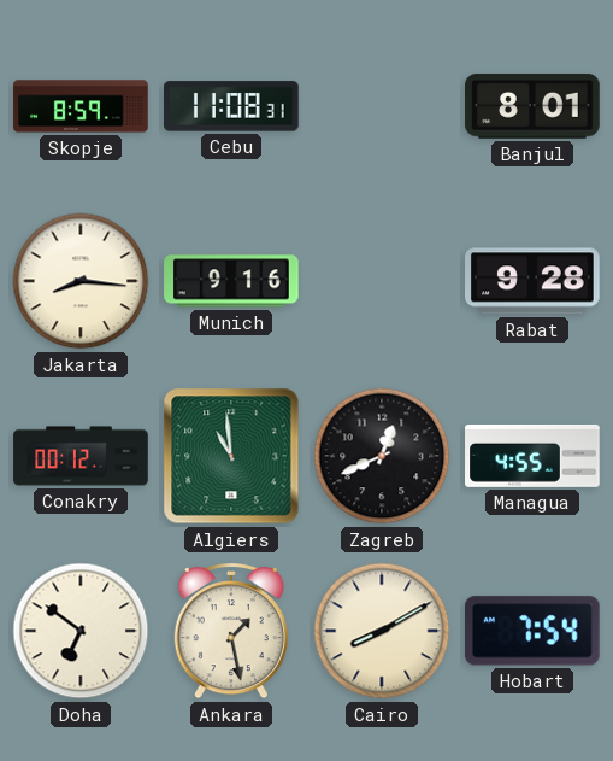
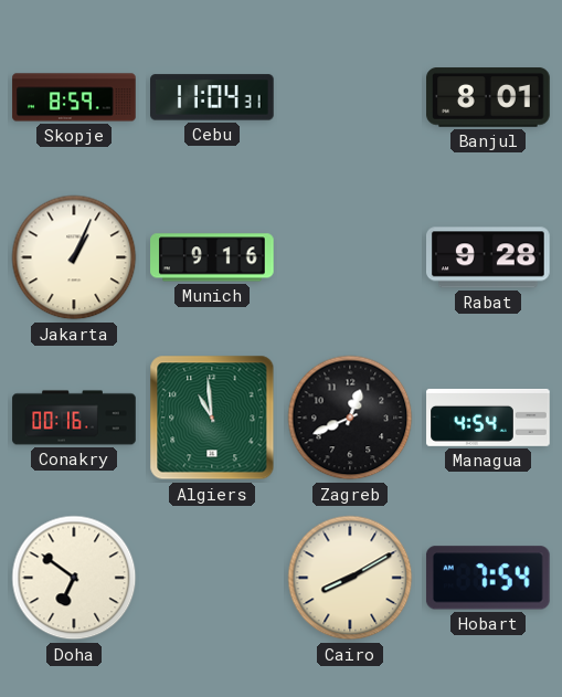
Cebu: 11:08 -> 11:04
Jakarta: 8:16 -> 1:04
Conakry: 00:12 -> 00:16
Managua: 4:55 -> 4:54
Ankara: 1:28 -> none
